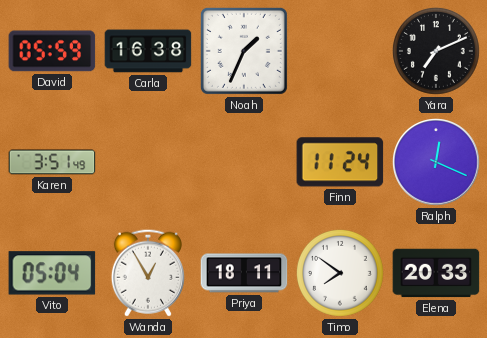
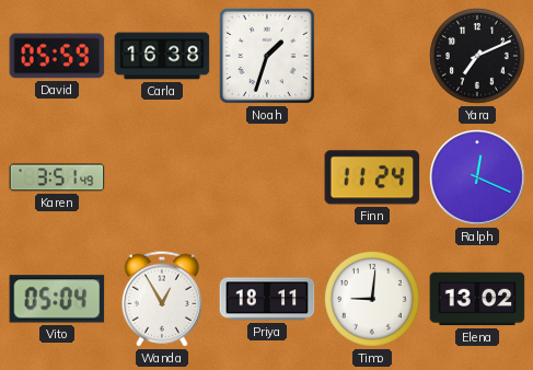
Noah: 1:34 -> 1:33
Timo: 7:51 -> 9:01
Elena: 20:33 -> 13:02
